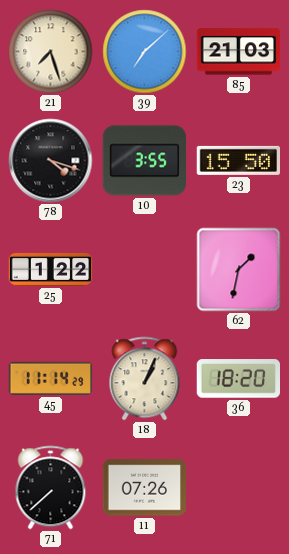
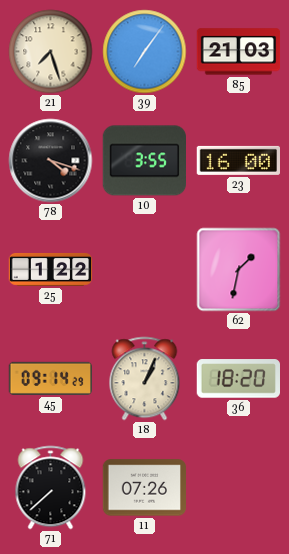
39: 7:08 -> 7:06
23: 15:50 -> 16:00
45: 11:14 -> 09:14
